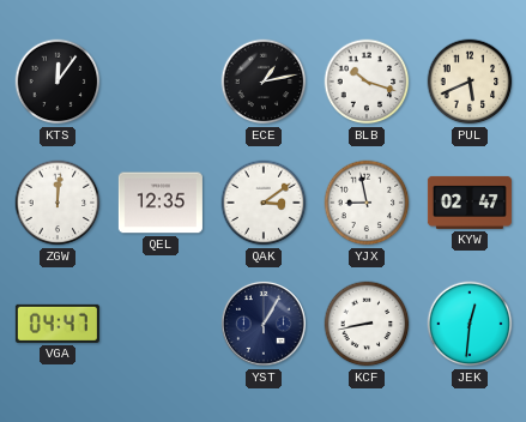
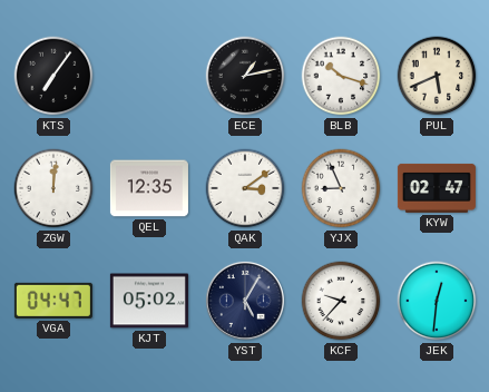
KTS: 12:06 -> 7:06
YJX: 8:58 -> 8:56
KJT: none -> 05:02
YST: 1:05 -> 5:05
KCF: 8:43 -> 9:37
